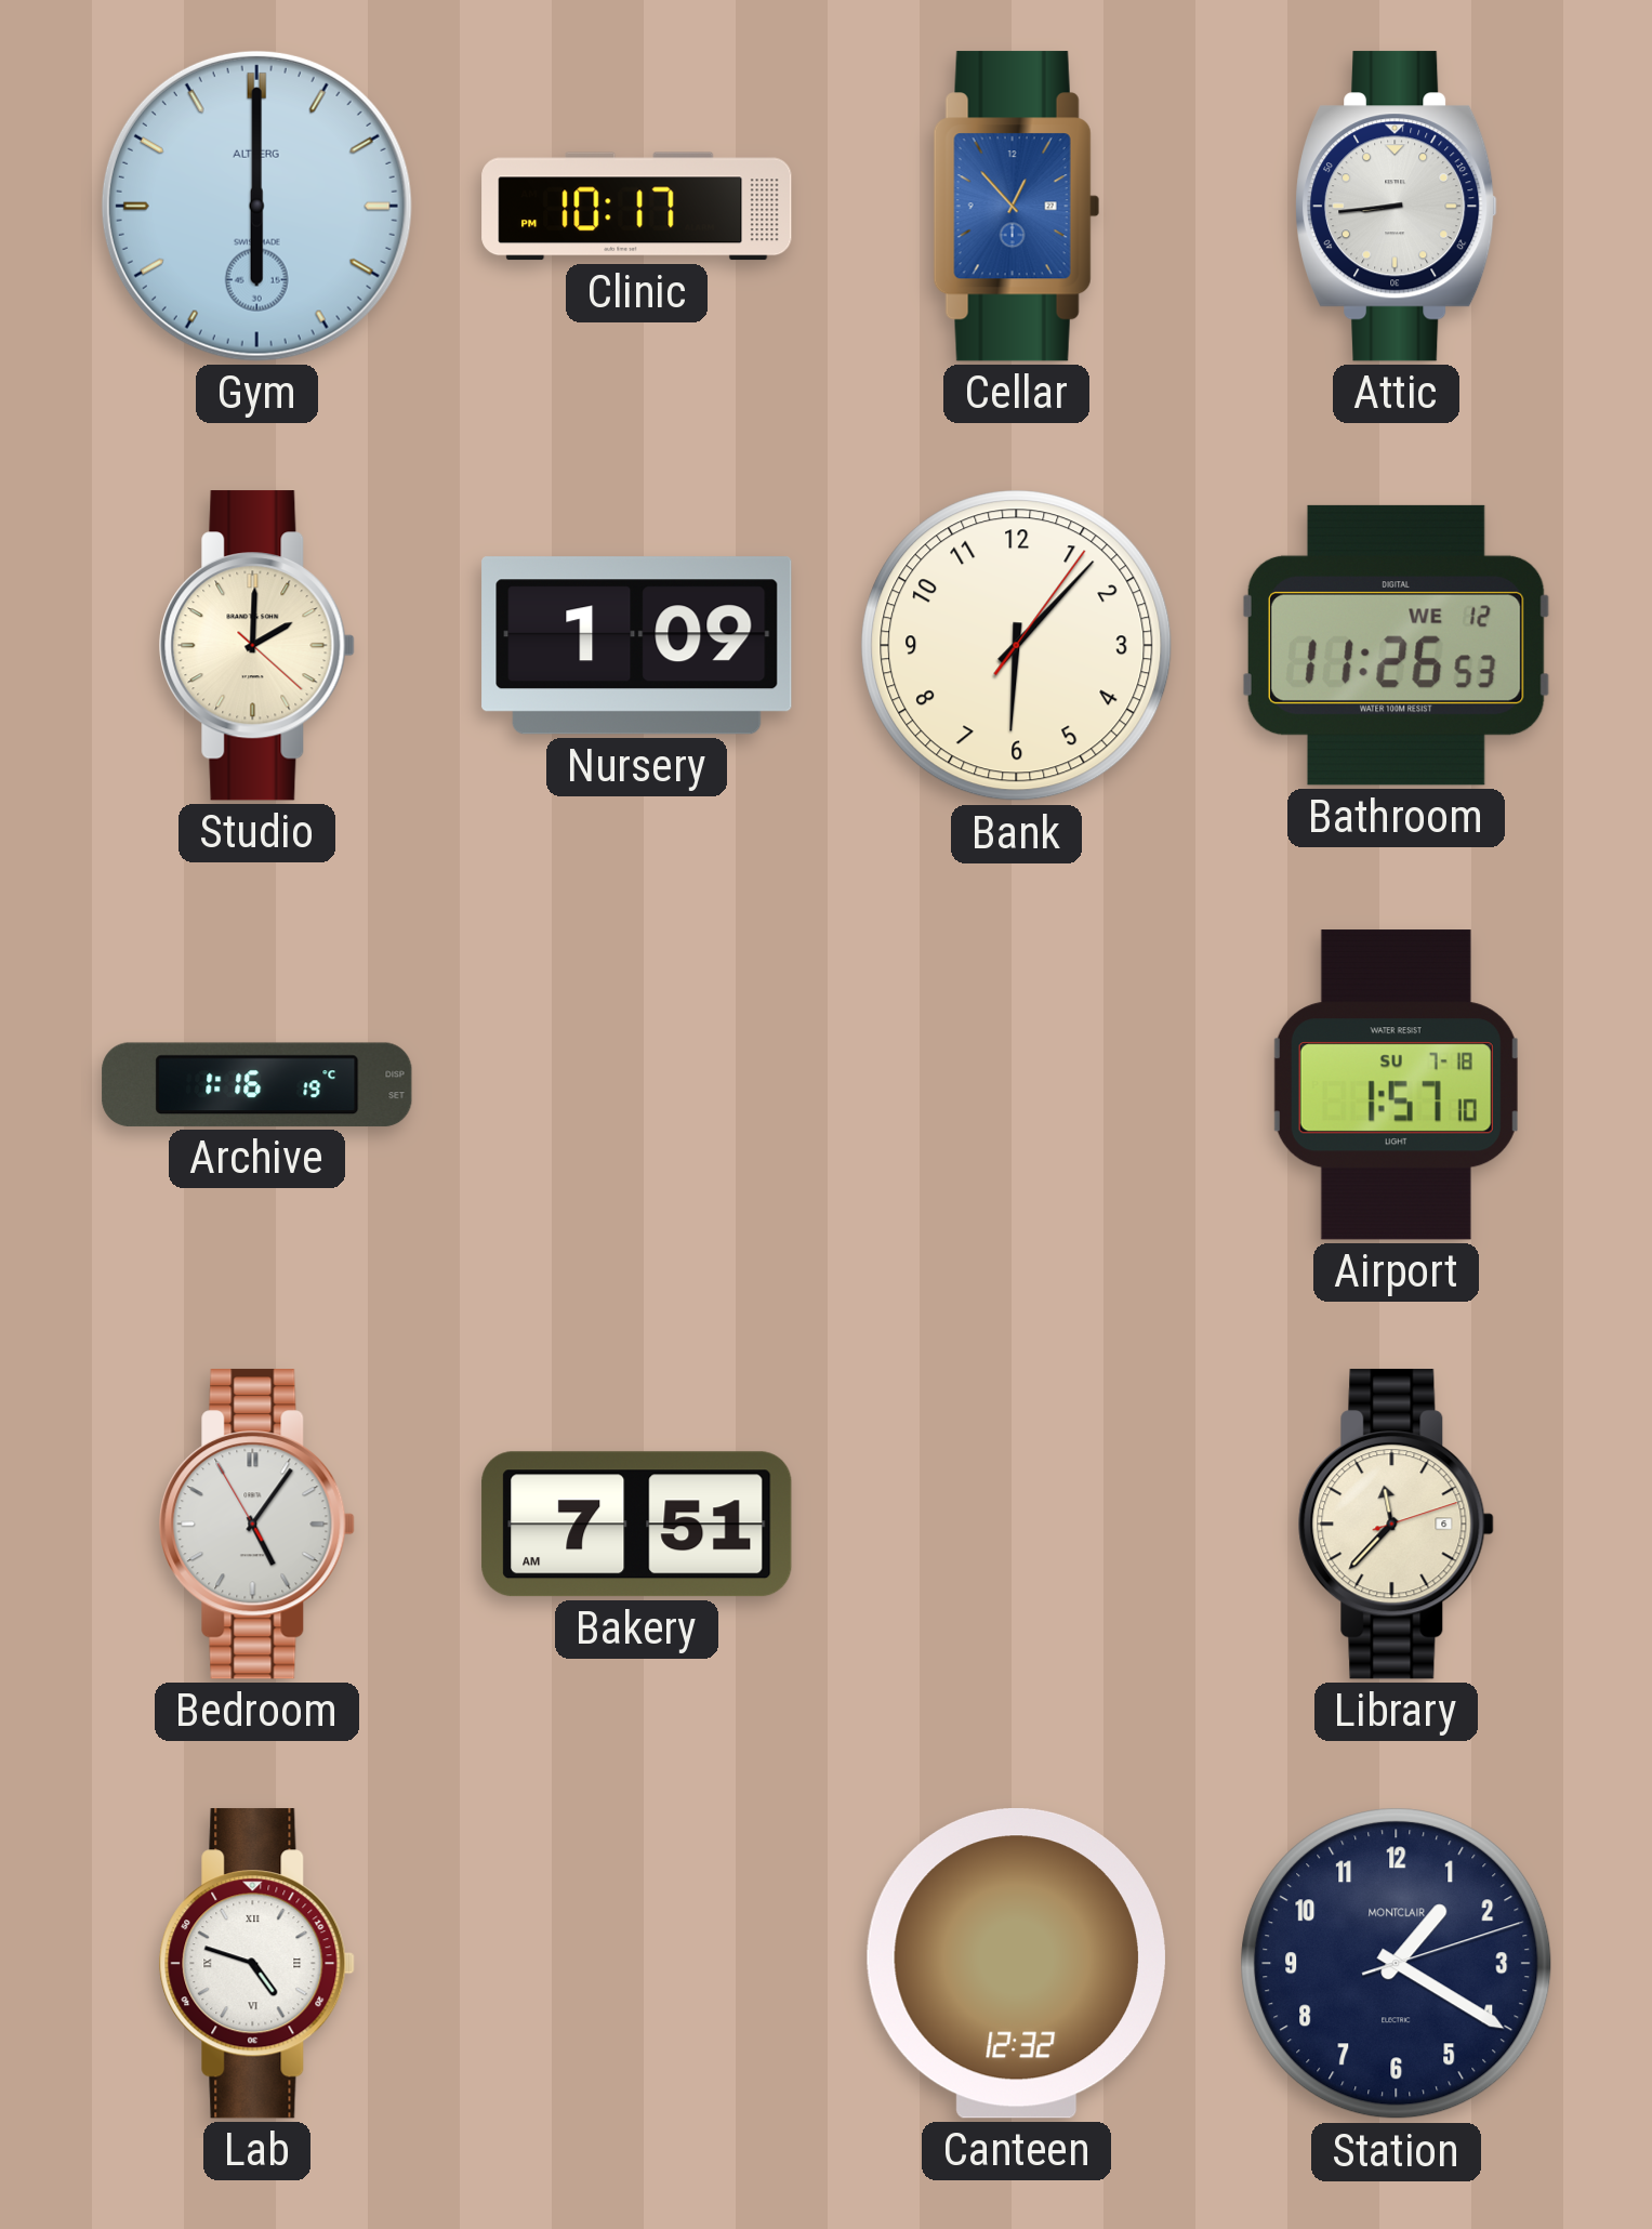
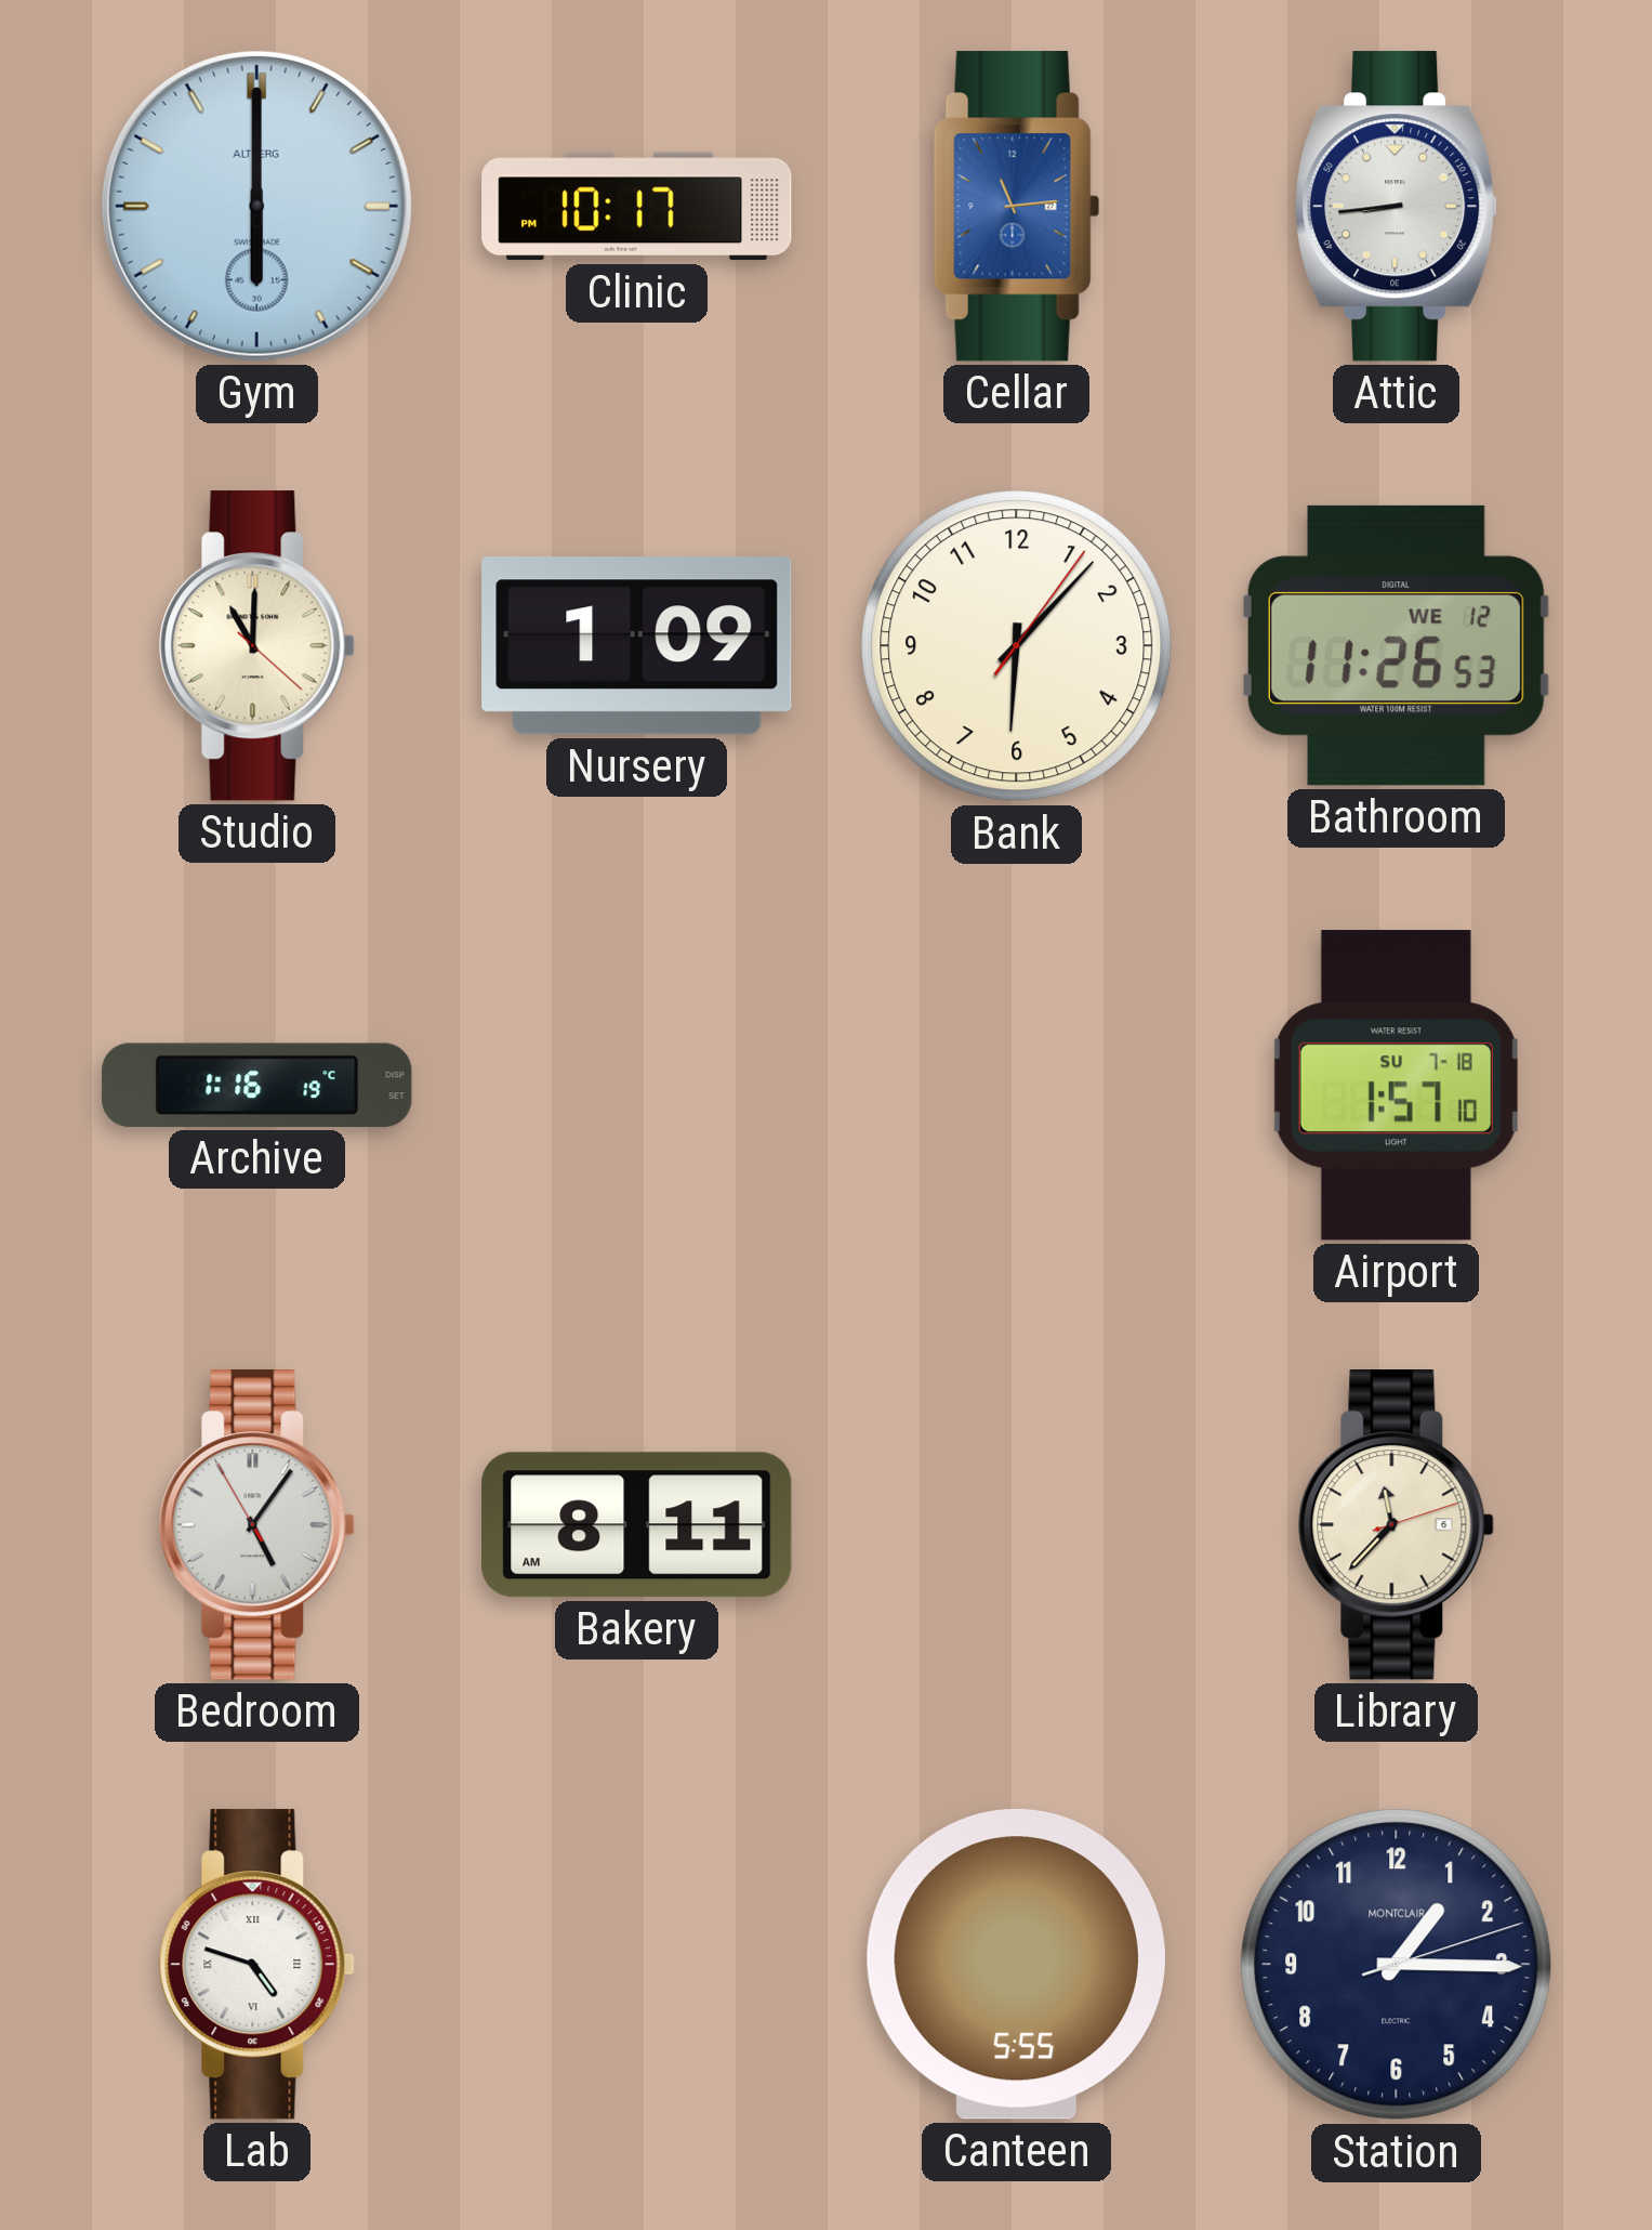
Cellar: 12:53 -> 11:14
Studio: 2:00 -> 11:00
Bakery: 7:51 -> 8:11
Canteen: 12:32 -> 5:55
Station: 1:20 -> 1:15
